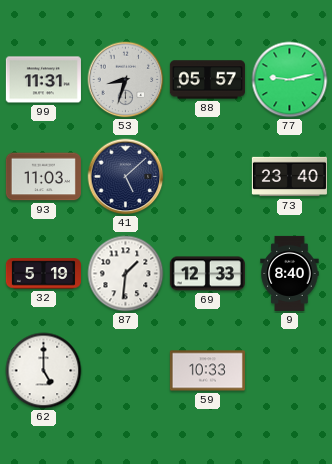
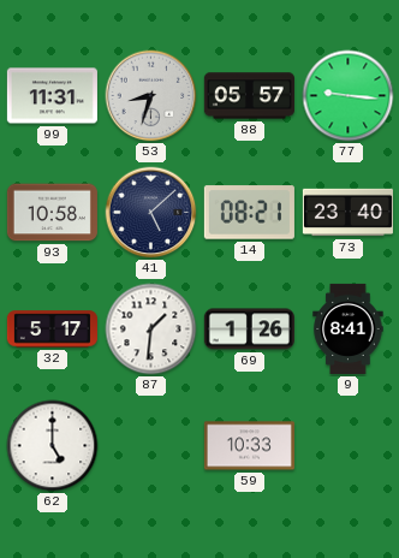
77: 9:13 -> 9:16
93: 11:03 -> 10:58
14: none -> 08:21
32: 5:19 -> 5:17
69: 12:33 -> 1:26
9: 8:40 -> 8:41
